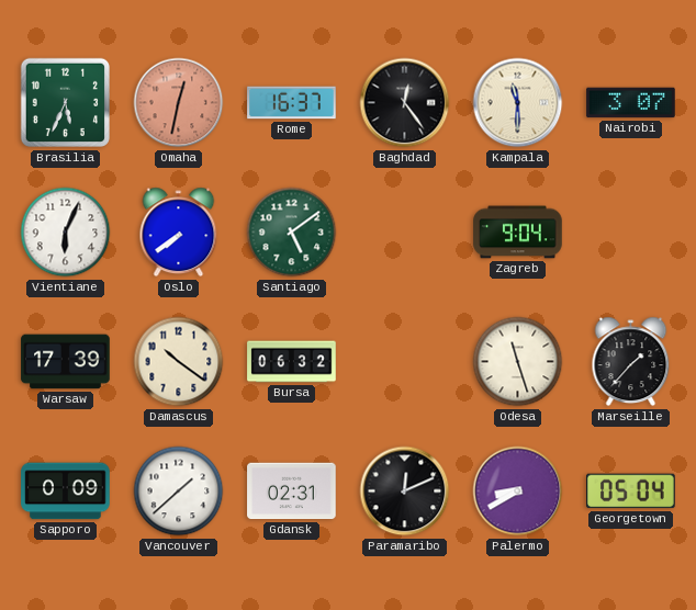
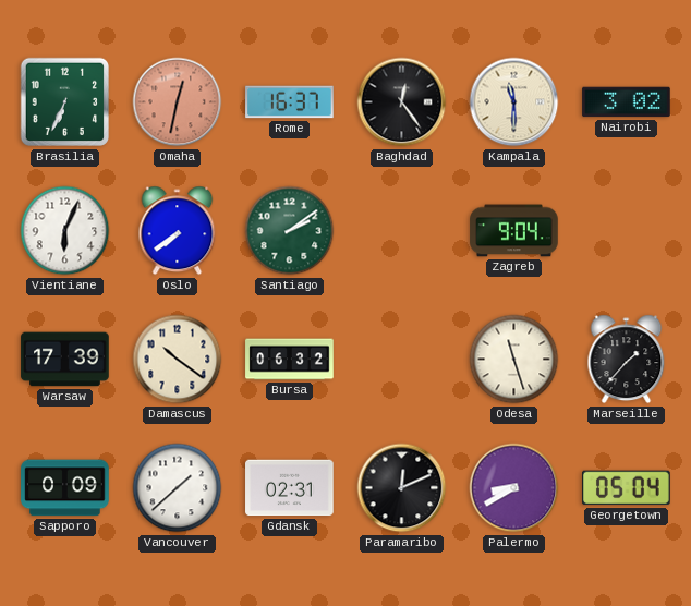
Brasilia: 5:34 -> 6:34
Nairobi: 3:07 -> 3:02
Santiago: 5:09 -> 2:09
